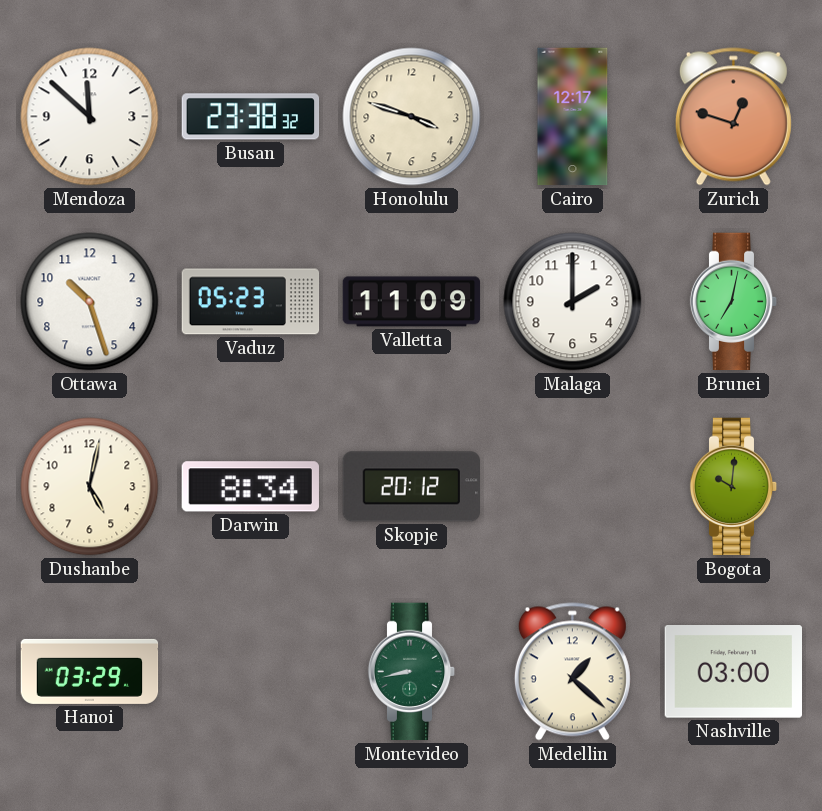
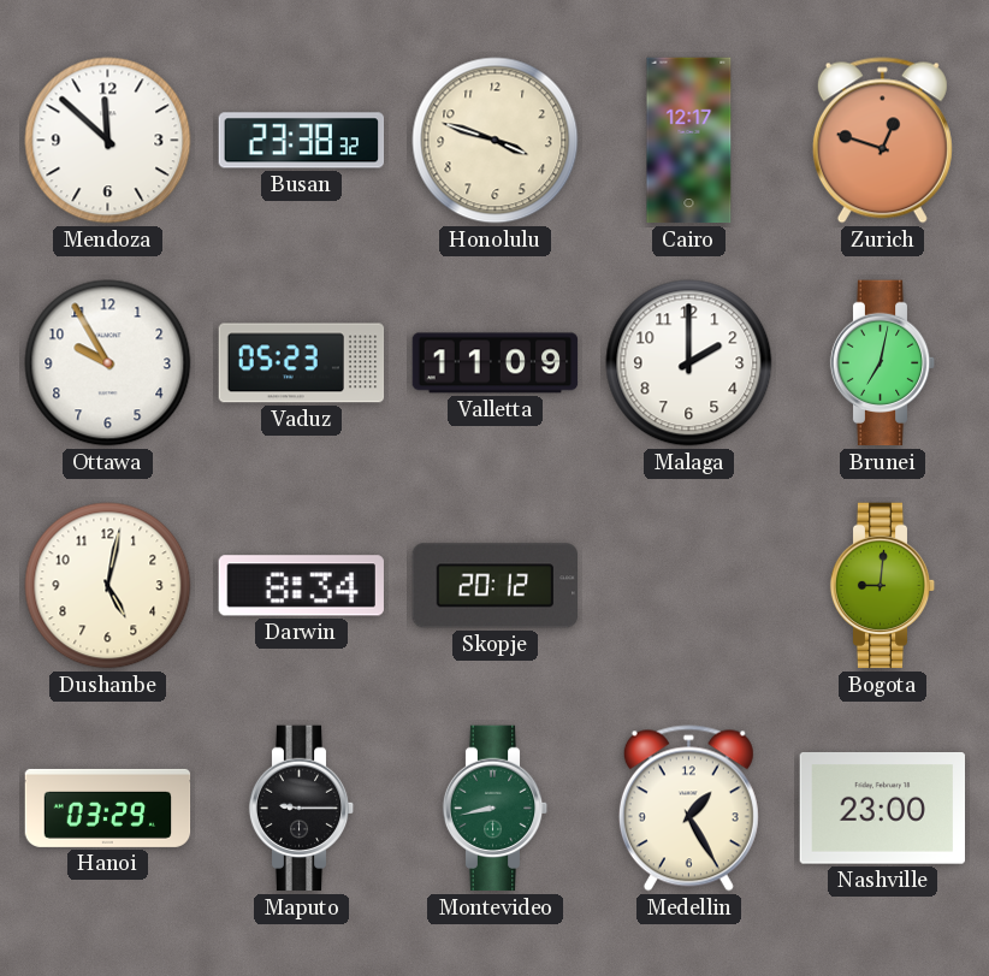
Ottawa: 10:27 -> 9:55
Bogota: 10:01 -> 9:01
Maputo: none -> 9:15
Medellin: 1:22 -> 1:25
Nashville: 03:00 -> 23:00
